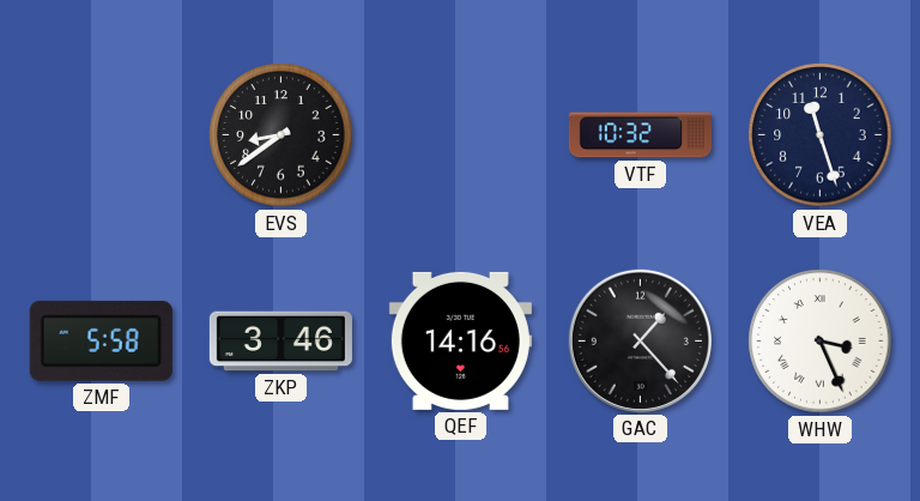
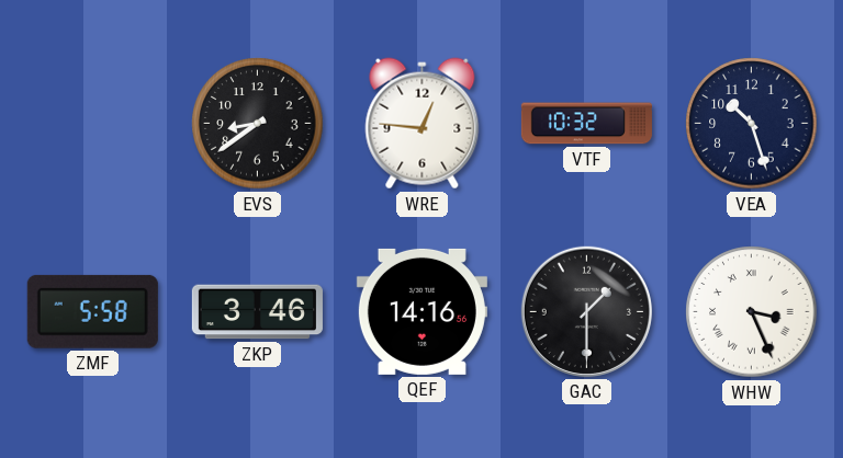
WRE: none -> 12:46
VEA: 11:27 -> 10:27
GAC: 1:23 -> 1:30
